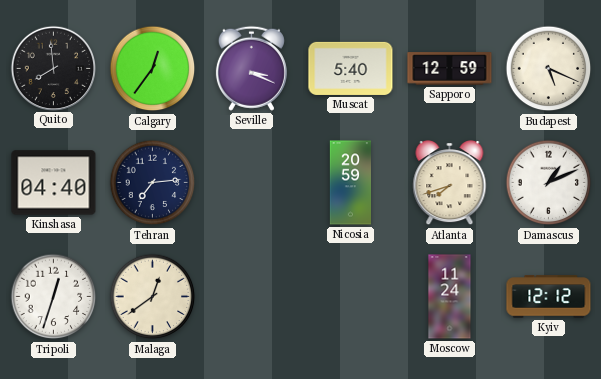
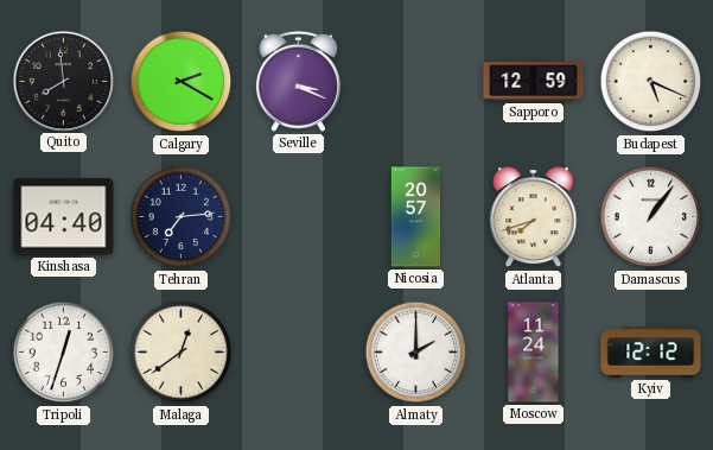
Calgary: 12:36 -> 2:20
Muscat: 5:40 -> none
Nicosia: 20:59 -> 20:57
Damascus: 1:11 -> 1:06
Almaty: none -> 2:00
